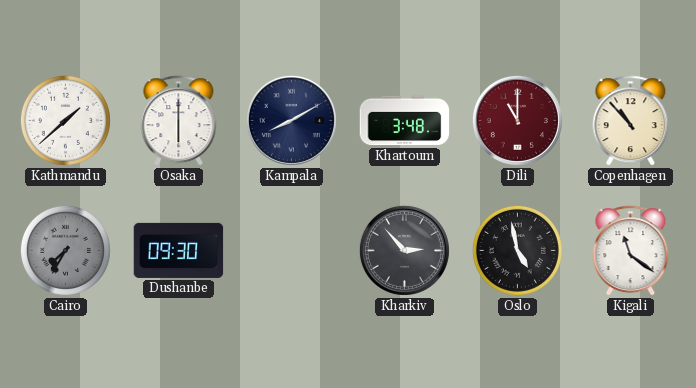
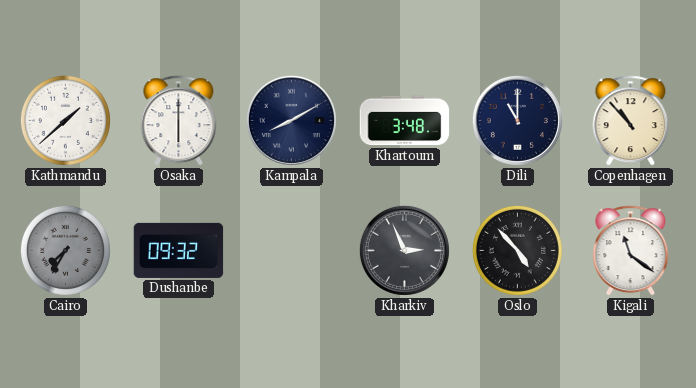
Dili dial: burgundy -> navy
Dushanbe: 09:30 -> 09:32
Kharkiv: 2:53 -> 2:56
Oslo: 4:58 -> 4:53
